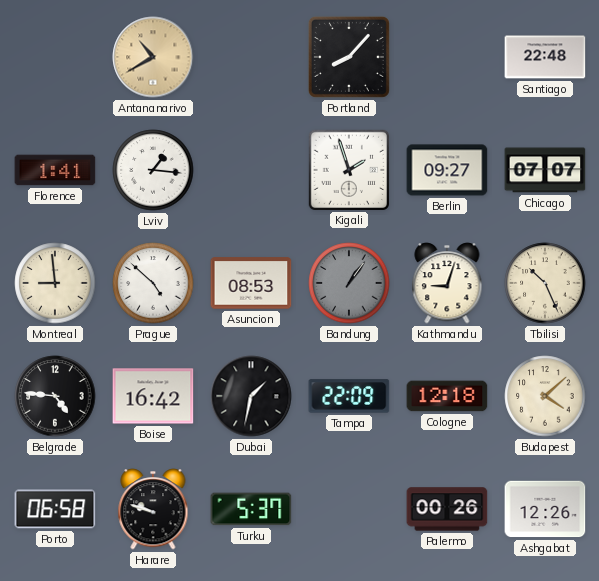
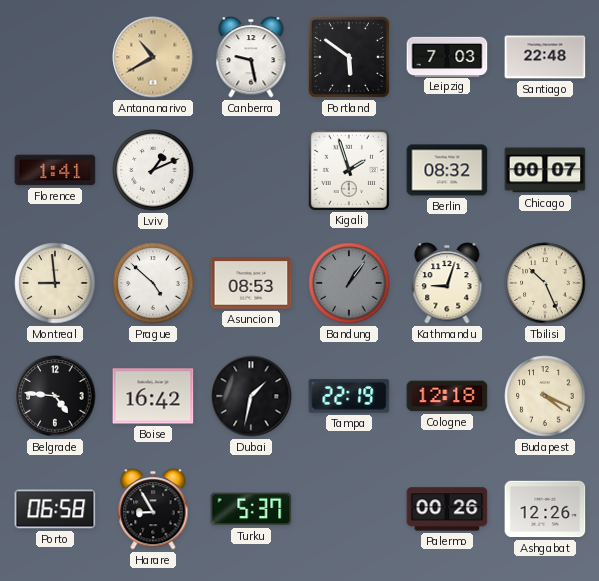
Canberra: none -> 9:28
Portland: 8:07 -> 5:51
Leipzig: none -> 7:03
Lviv: 1:16 -> 1:11
Berlin: 09:27 -> 08:32
Chicago: 07:07 -> 00:07
Tampa: 22:09 -> 22:19
Budapest: 4:08 -> 4:19
Harare: 9:48 -> 8:55
